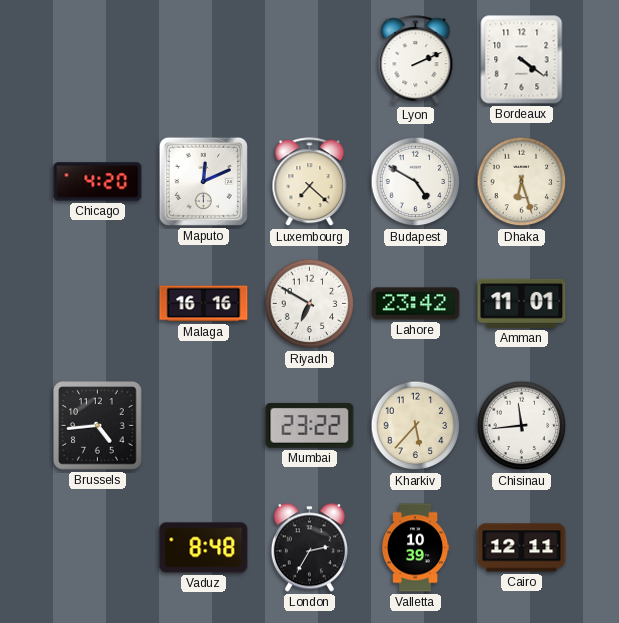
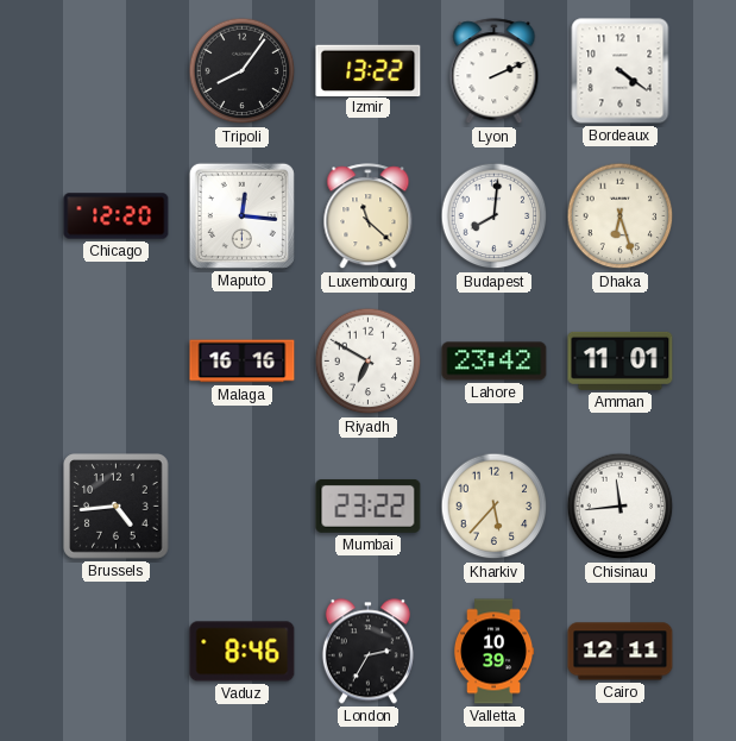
Tripoli: none -> 8:06
Izmir: none -> 13:22
Chicago: 4:20 -> 12:20
Maputo: 12:11 -> 12:16
Luxembourg: 7:22 -> 11:22
Budapest: 4:50 -> 8:01
Vaduz: 8:48 -> 8:46
